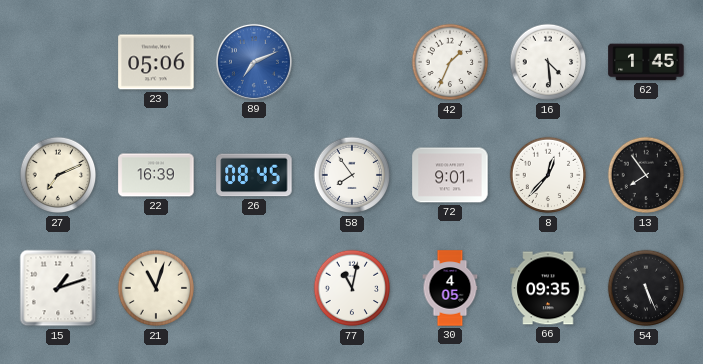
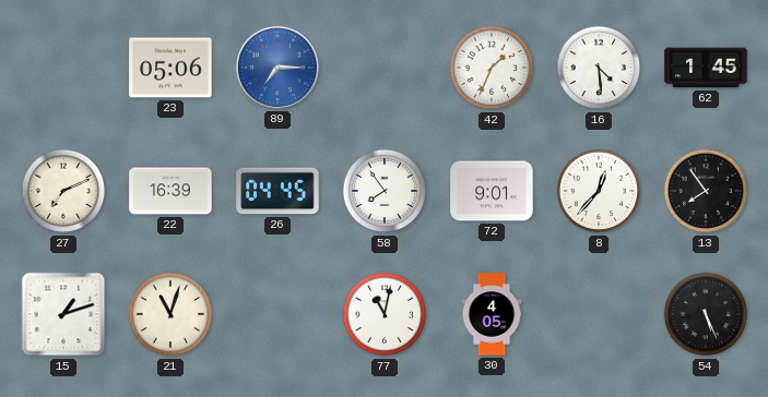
89: 7:11 -> 7:15
26: 08:45 -> 04:45
66: 09:35 -> none
